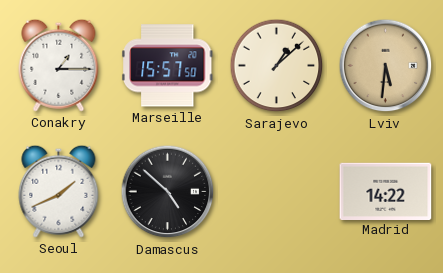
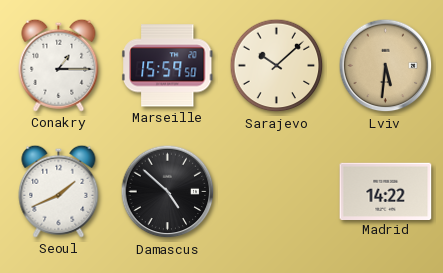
Marseille: 15:57 -> 15:59
Sarajevo: 1:08 -> 10:08
